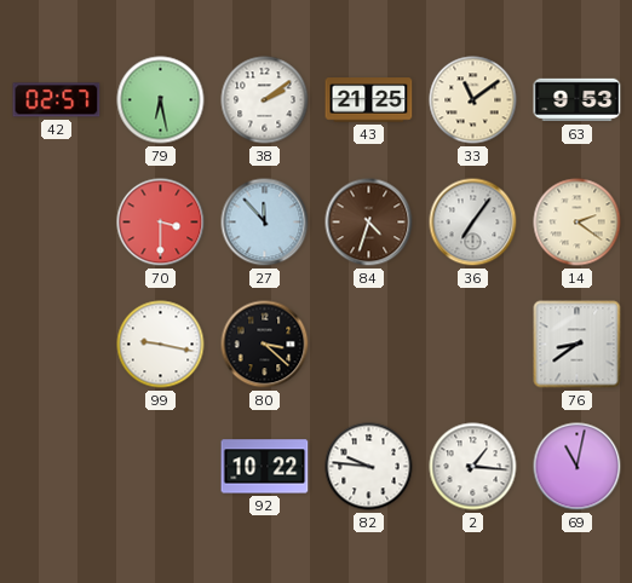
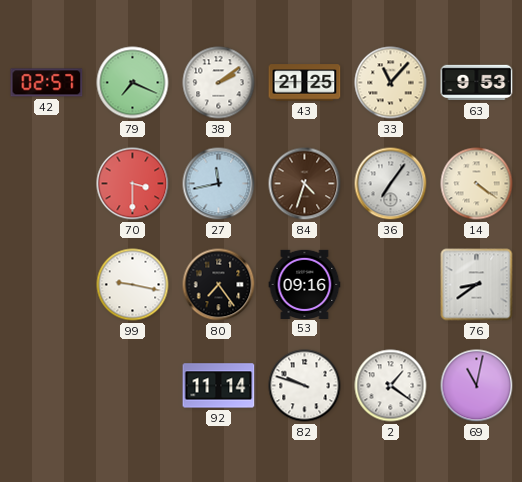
79: 6:28 -> 7:19
33: 11:09 -> 11:07
27: 11:53 -> 11:43
14: 2:21 -> 4:21
80: 3:22 -> 7:24
53: none -> 09:16
92: 10:22 -> 11:14
82: 9:46 -> 9:48
2: 1:16 -> 1:21
